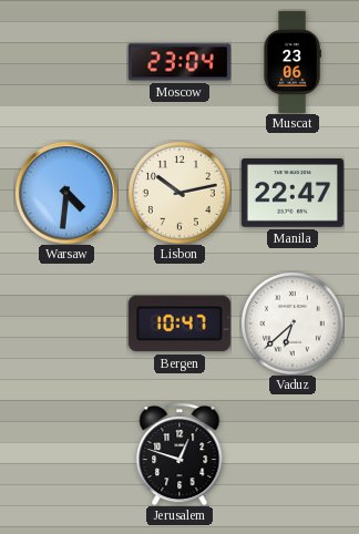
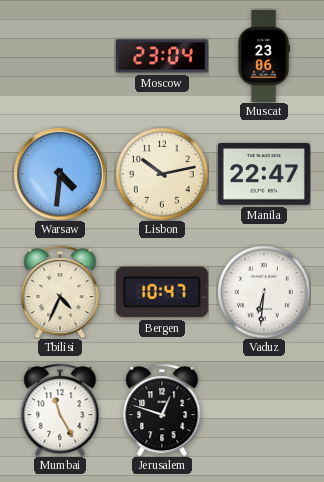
Tbilisi: none -> 4:34
Vaduz: 6:38 -> 6:31
Mumbai: none -> 11:25
